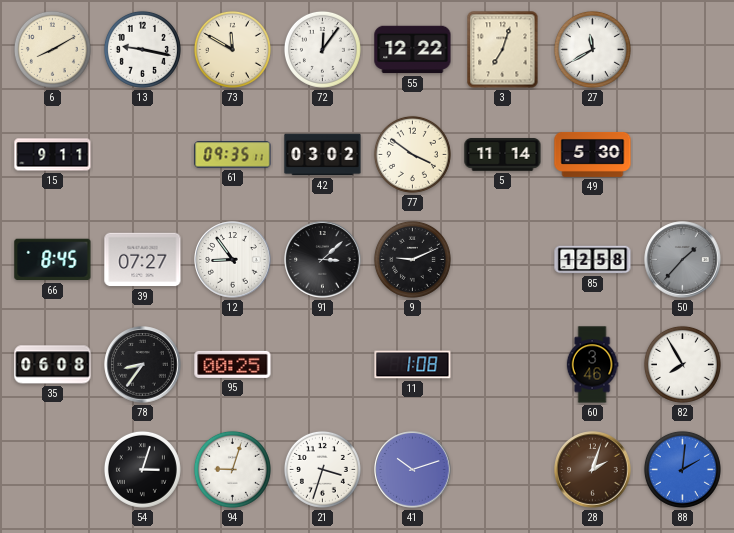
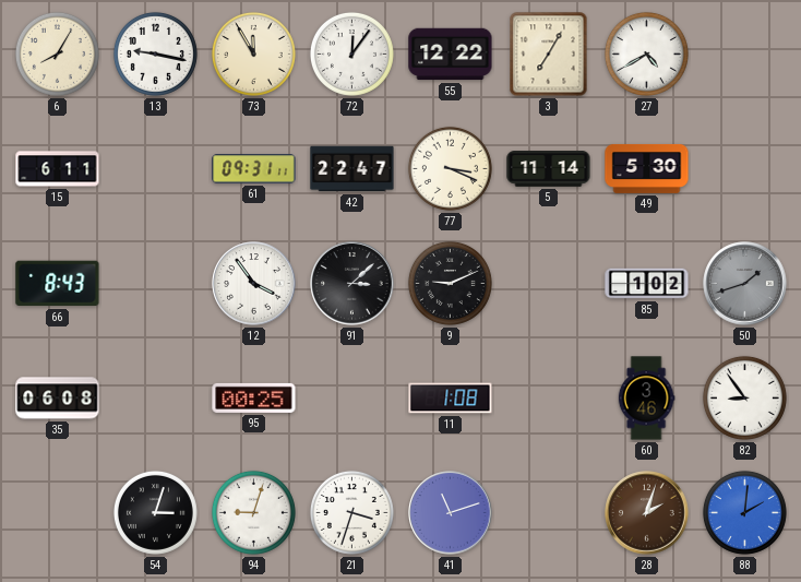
6: 8:10 -> 8:05
73: 11:50 -> 11:55
3: 7:03 -> 7:05
27: 11:40 -> 4:40
15: 9:11 -> 6:11
61: 09:35 -> 09:31
42: 03:02 -> 22:47
77: 3:51 -> 3:19
66: 8:45 -> 8:43
39: 07:27 -> none
12: 8:54 -> 3:54
85: 12:58 -> 1:02
50: 1:37 -> 1:42
78: 8:36 -> none
82: 7:55 -> 8:54
41: 10:12 -> 11:12
